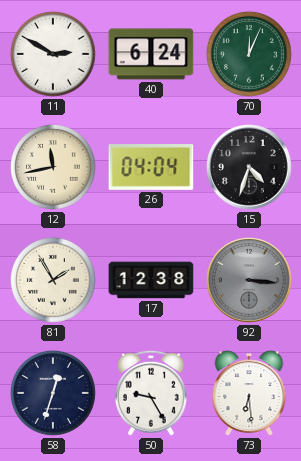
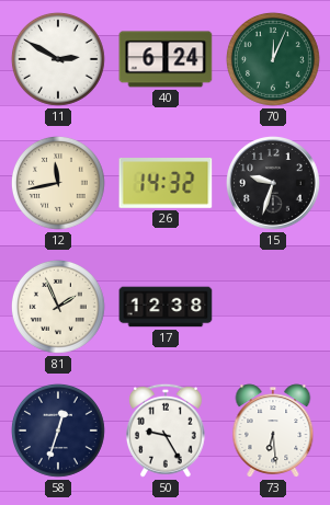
26: 04:04 -> 14:32
15: 4:33 -> 9:33
81: 1:55 -> 1:56
92: 3:16 -> none
